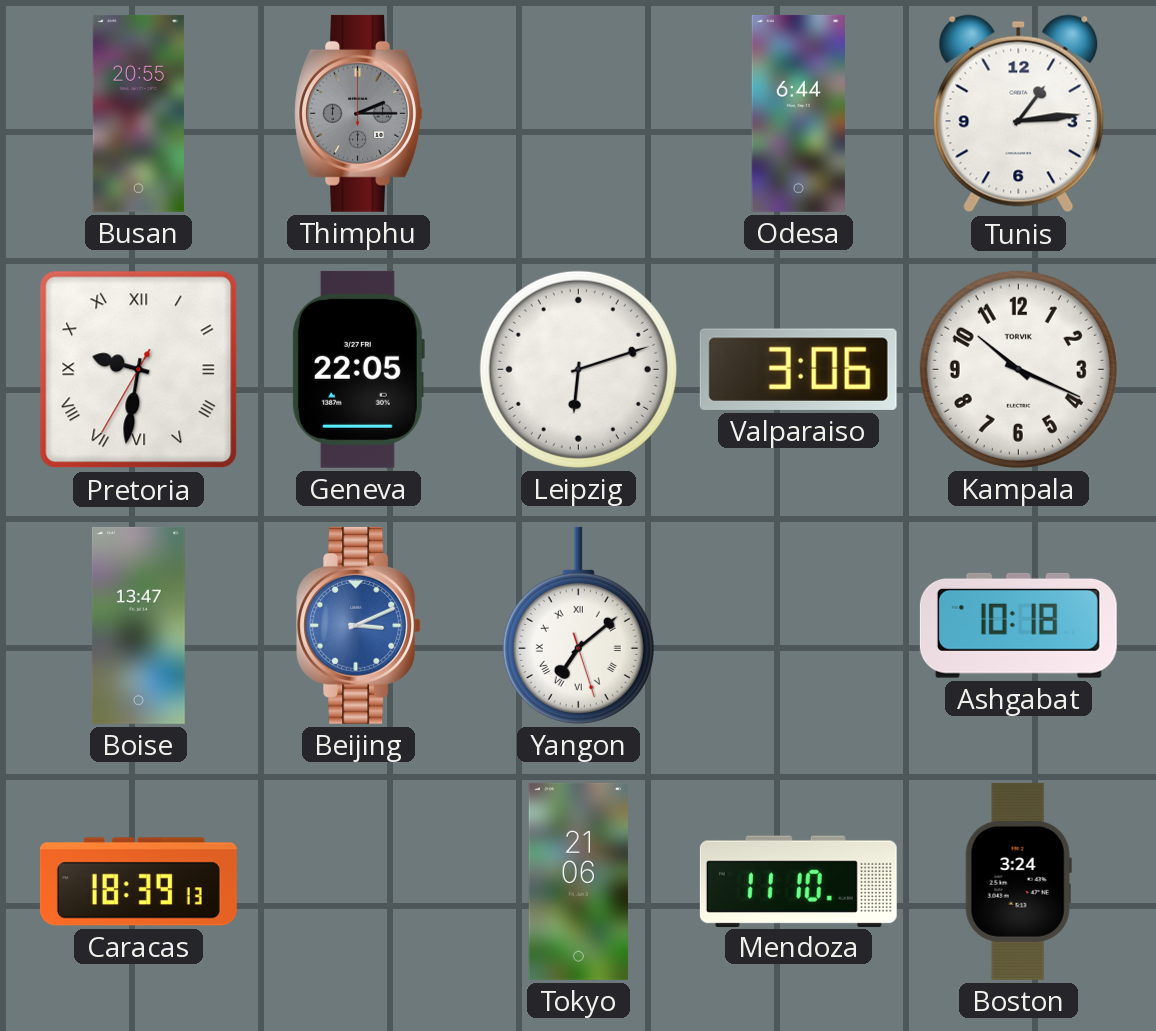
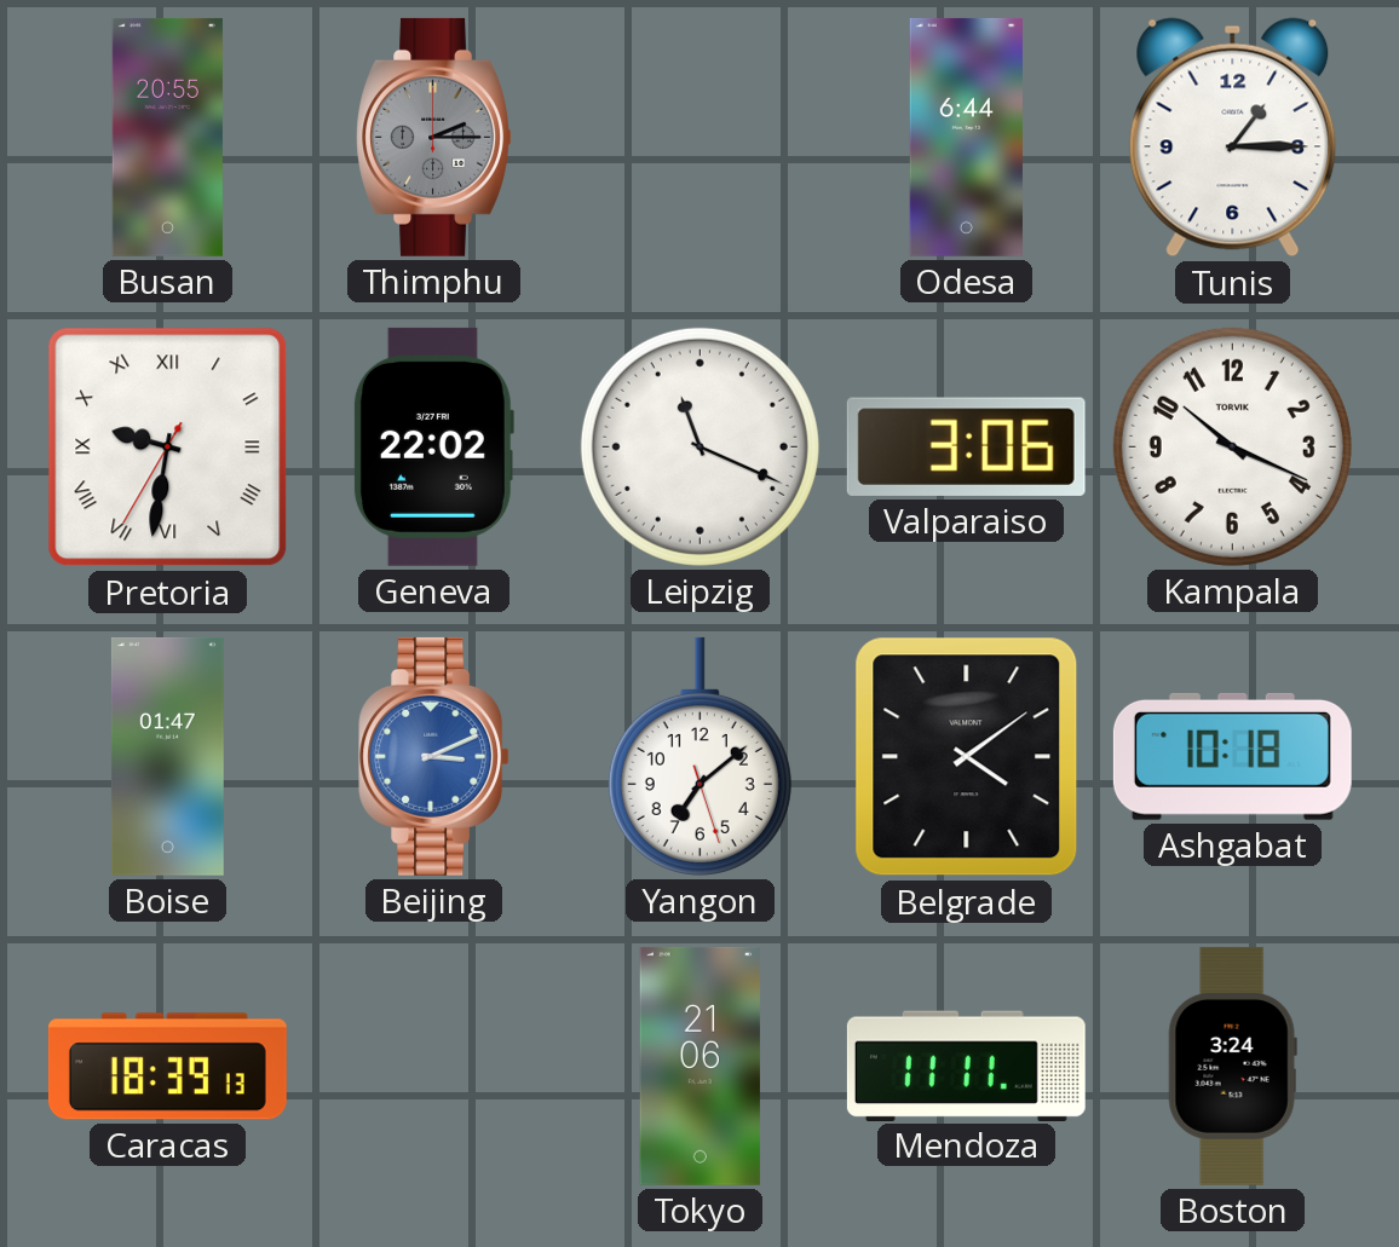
Tunis: 1:14 -> 1:15
Geneva: 22:05 -> 22:02
Leipzig: 6:12 -> 11:19
Boise: 13:47 -> 01:47
Yangon numerals: Roman -> Arabic
Belgrade: none -> 4:09
Mendoza: 11:10 -> 11:11
